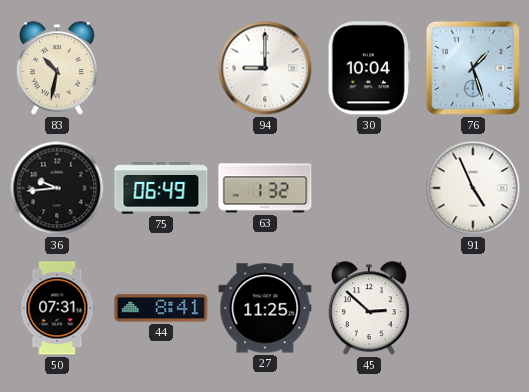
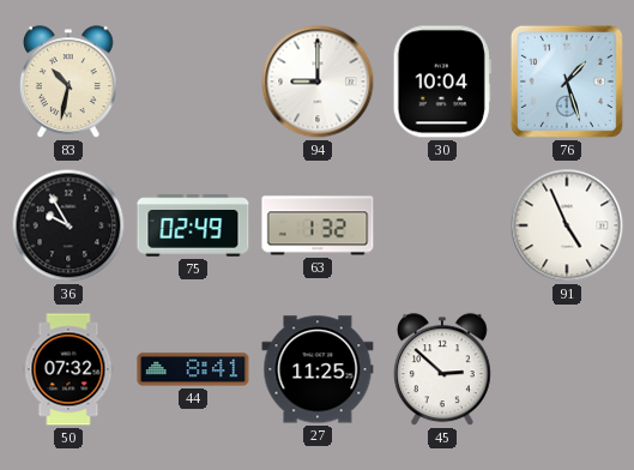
36: 9:44 -> 9:55
75: 06:49 -> 02:49
50: 07:31 -> 07:32
